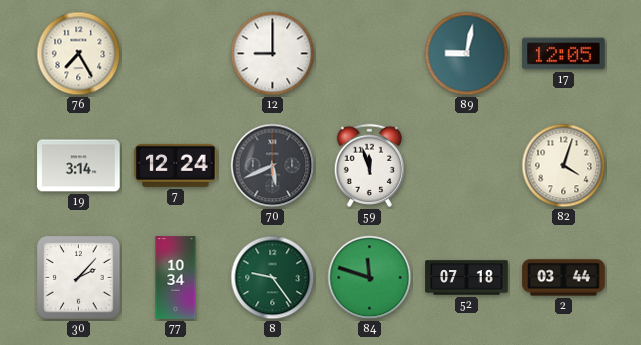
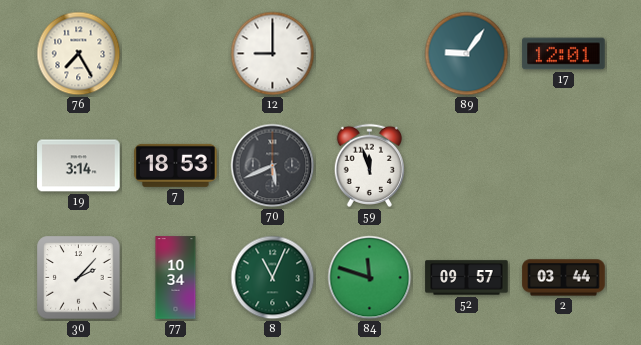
89: 9:02 -> 9:06
17: 12:05 -> 12:01
7: 12:24 -> 18:53
82: 4:03 -> none
8: 9:24 -> 11:04
52: 07:18 -> 09:57
